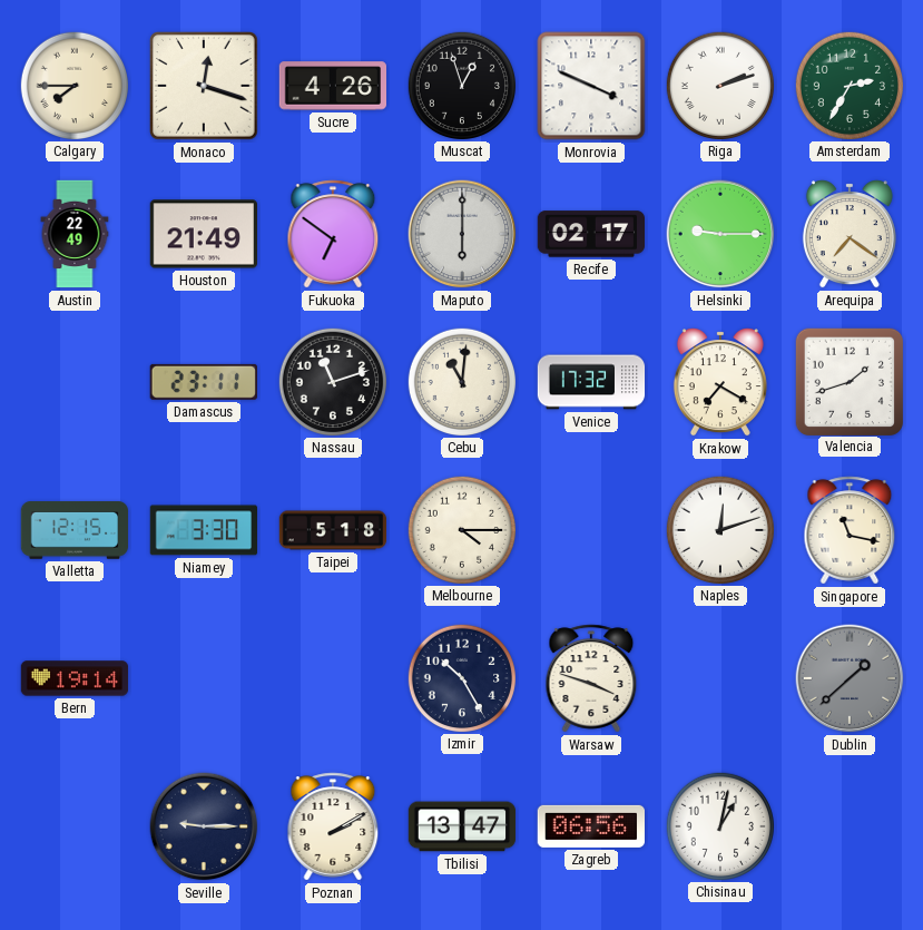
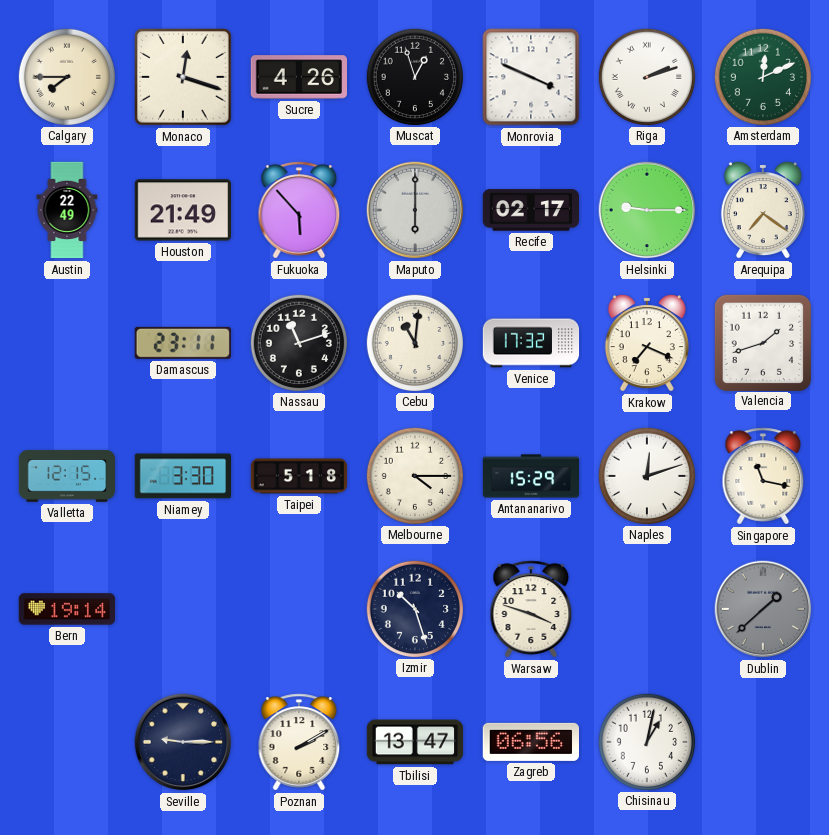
Amsterdam: 2:35 -> 12:11
Fukuoka: 6:51 -> 5:53
Krakow: 7:20 -> 7:19
Antananarivo: none -> 15:29
Izmir: 10:25 -> 10:27
